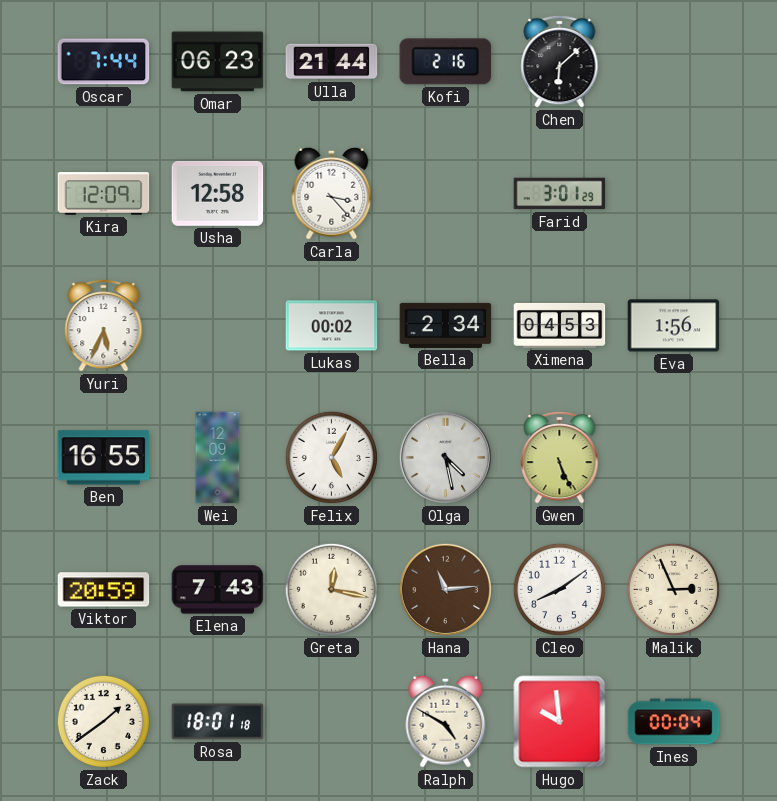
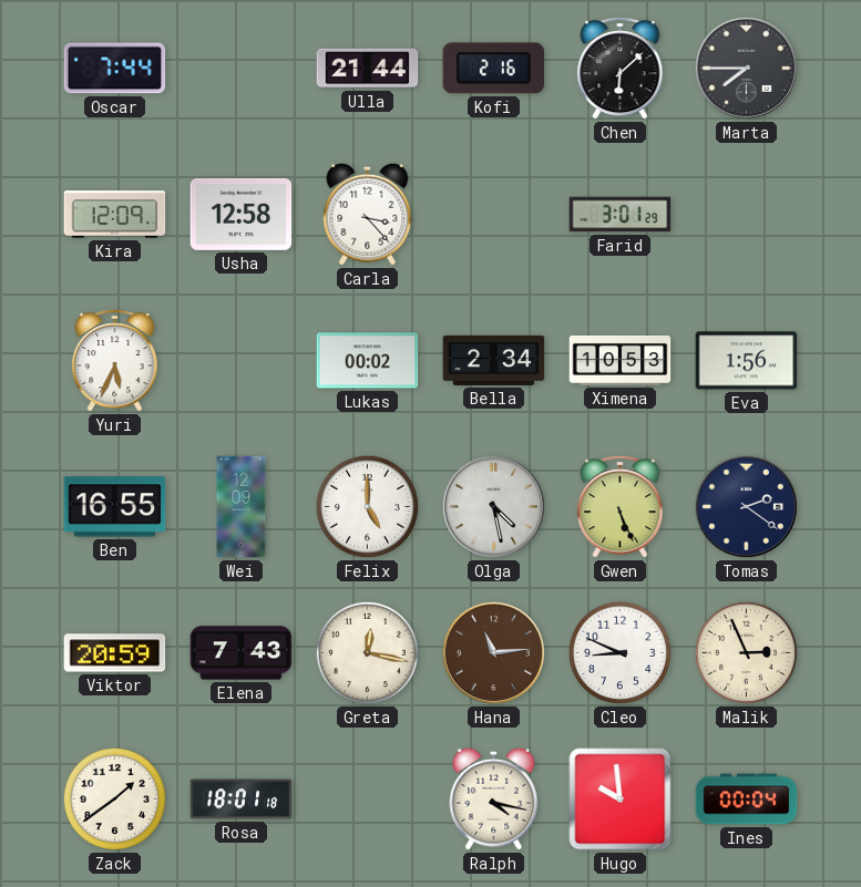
Omar: 06:23 -> none
Marta: none -> 7:45
Ximena: 04:53 -> 10:53
Felix: 5:05 -> 5:00
Tomas: none -> 2:21
Cleo: 8:09 -> 8:49
Ralph: 4:50 -> 4:17
